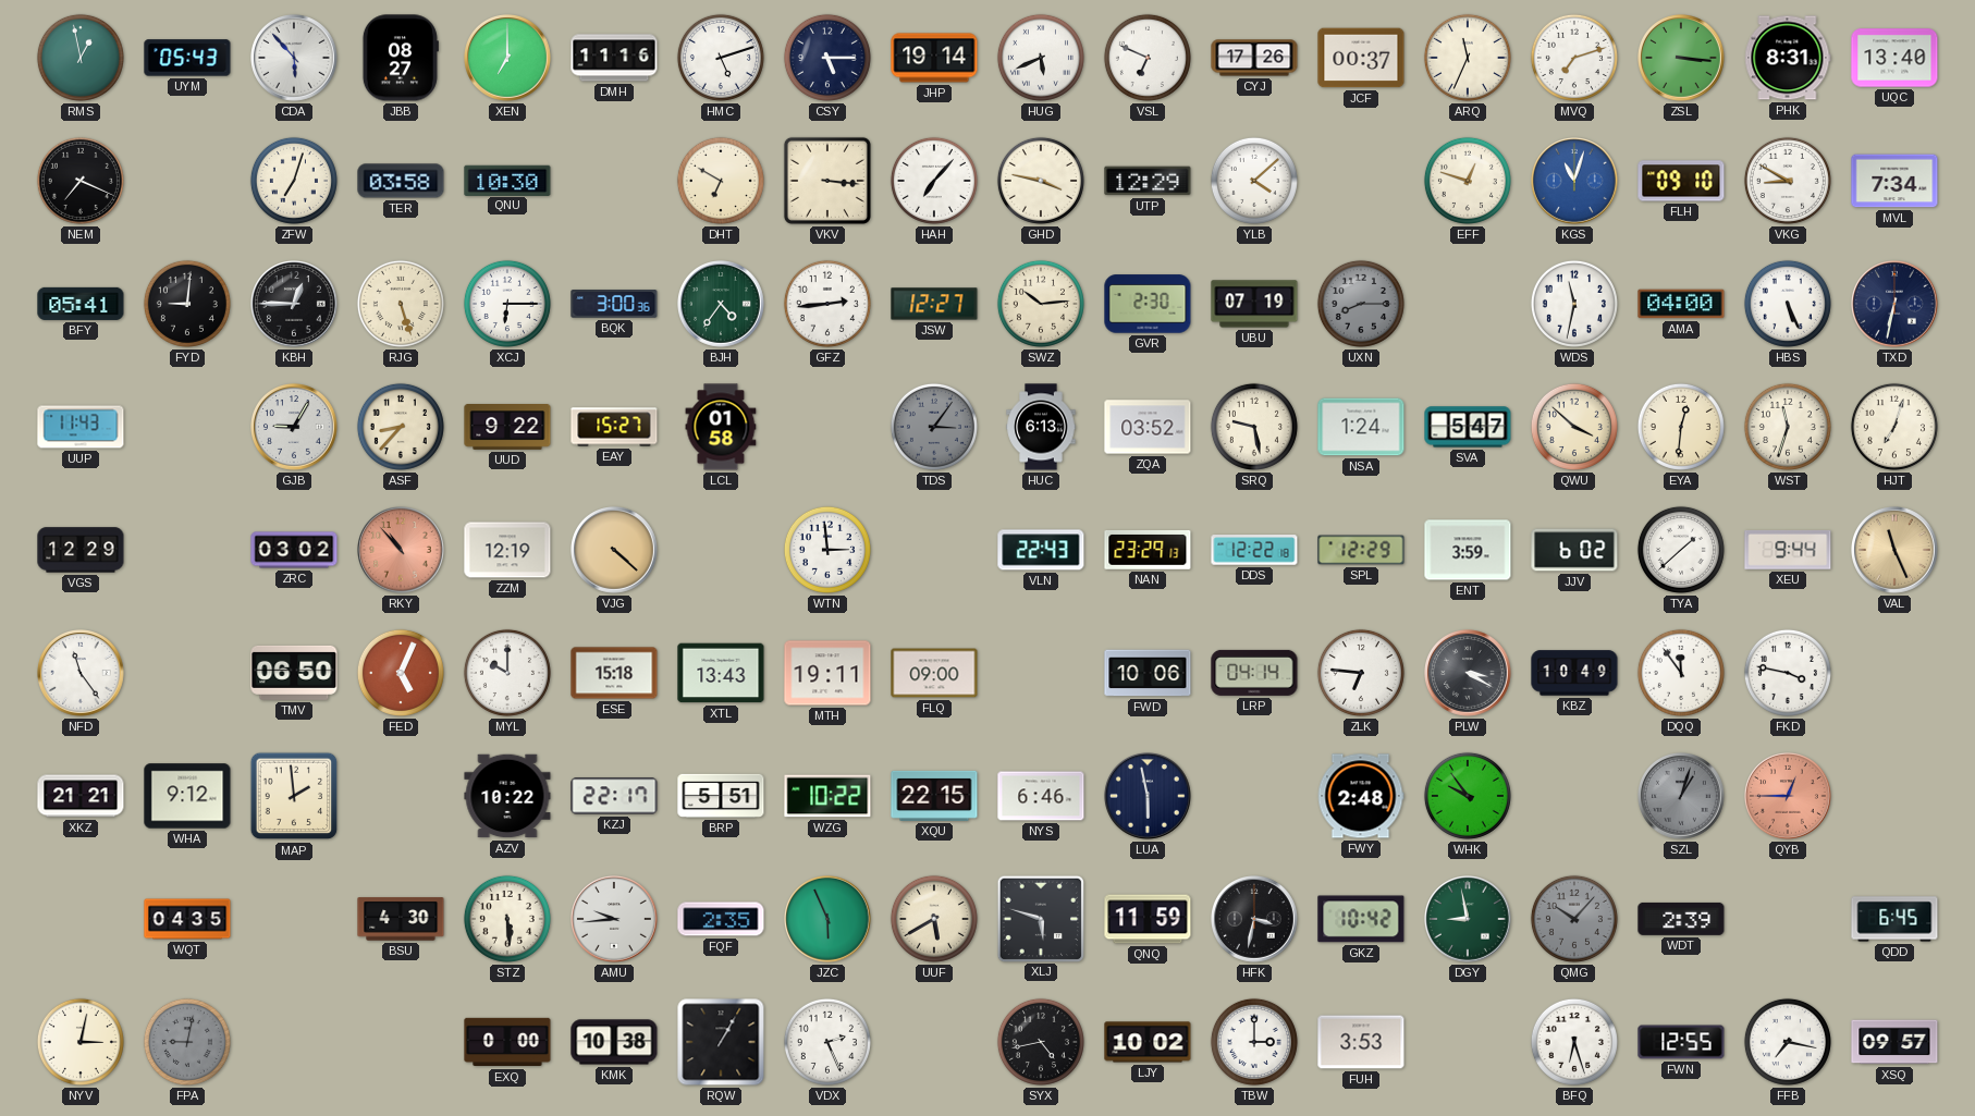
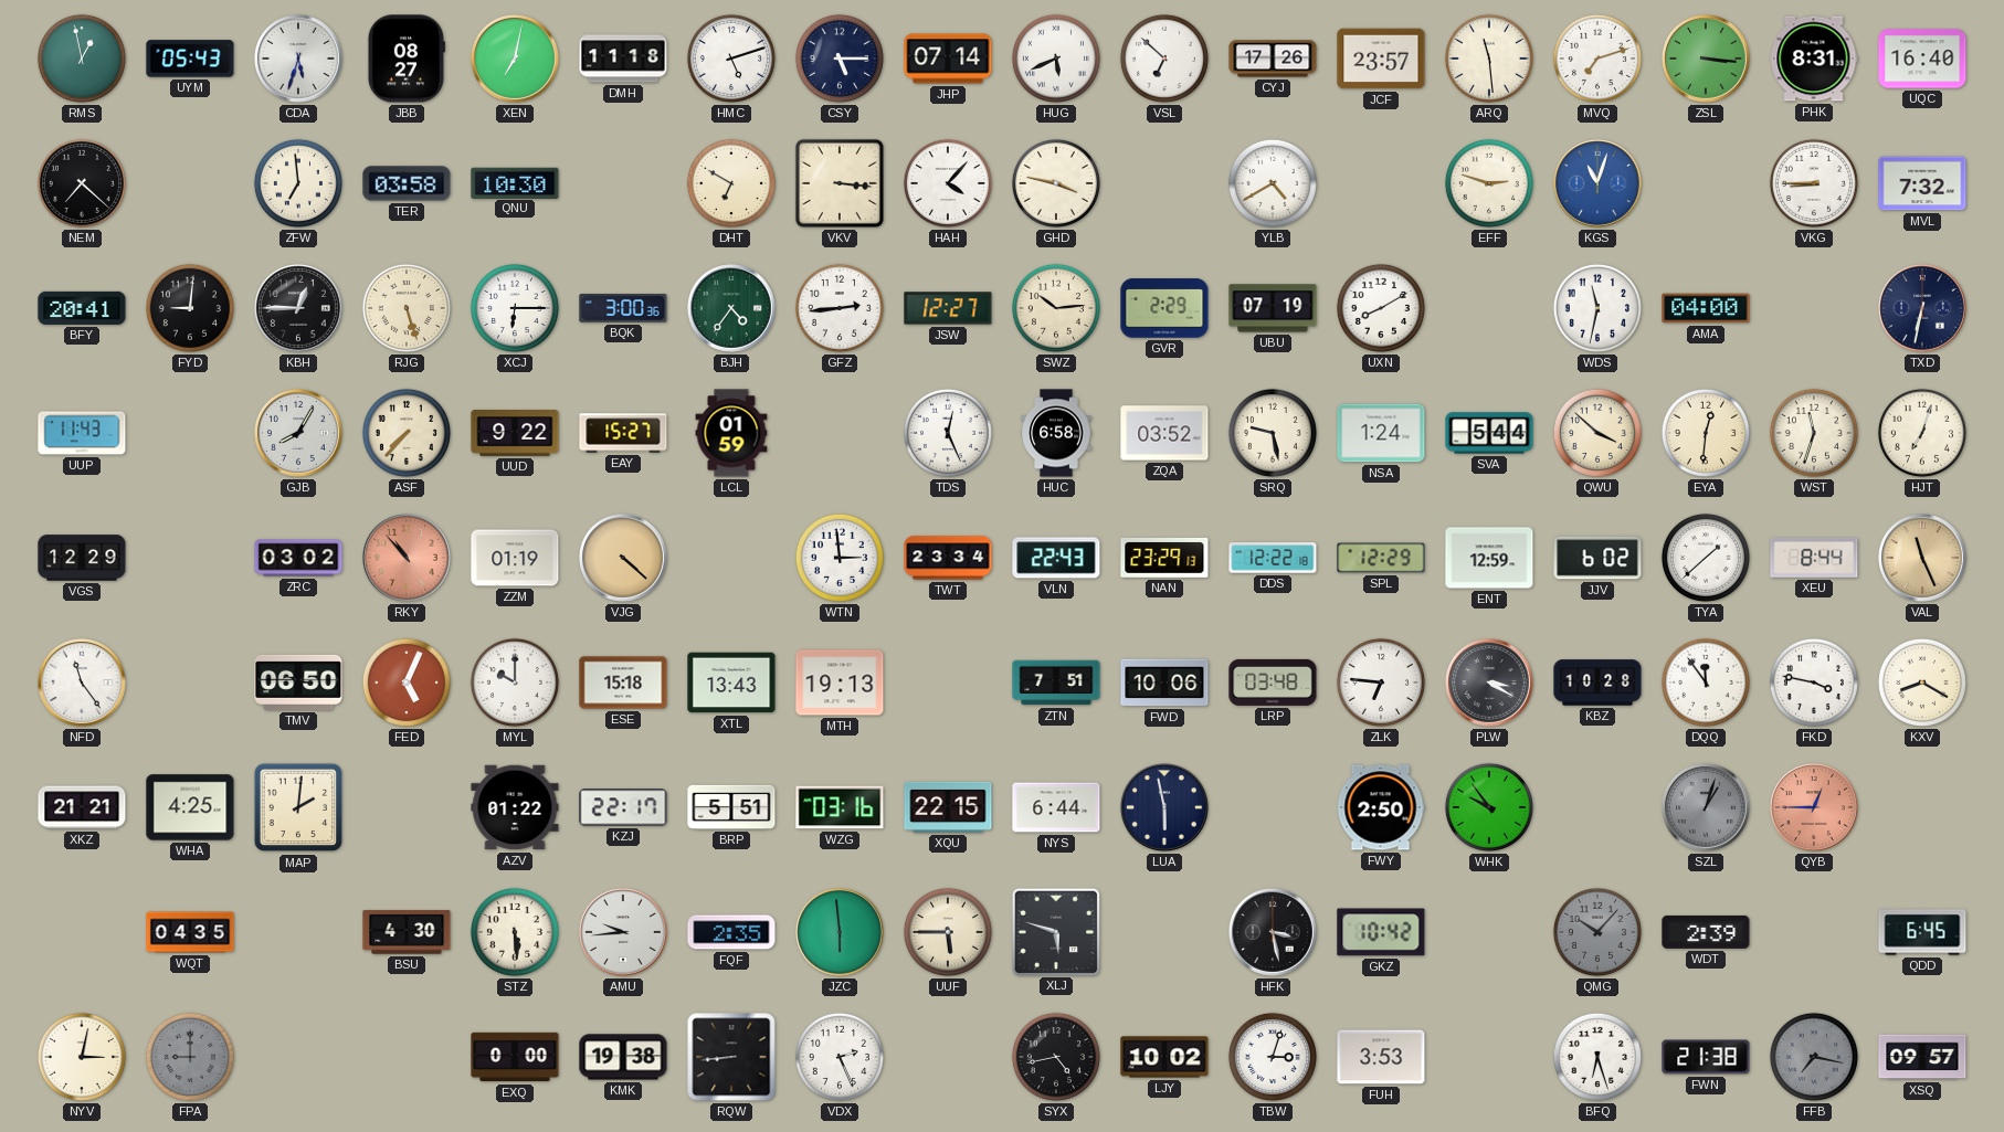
CDA: 5:53 -> 5:33
XEN: 7:00 -> 7:02
DMH: 11:16 -> 11:18
JHP: 19:14 -> 07:14
VSL: 6:49 -> 6:52
JCF: 00:37 -> 23:57
ARQ: 11:34 -> 11:29
UQC: 13:40 -> 16:40
NEM: 7:19 -> 7:22
ZFW: 7:03 -> 6:59
HAH: 7:07 -> 4:07
UTP: 12:29 -> none
YLB: 4:08 -> 4:40
EFF: 12:48 -> 2:48
FLH: 09:10 -> none
VKG: 8:50 -> 8:45
MVL: 7:34 -> 7:32
BFY: 05:41 -> 20:41
GVR: 2:30 -> 2:29
UXN: 8:15 -> 8:10
UXN dial: grey -> white
HBS: 5:26 -> none
GJB: 9:05 -> 8:05
ASF: 8:37 -> 7:37
LCL: 01:58 -> 01:59
TDS: 3:06 -> 12:26
TDS dial: grey -> white
HUC: 6:13 -> 6:58
SVA: 5:47 -> 5:44
ZZM: 12:19 -> 01:19
TWT: none -> 23:34
ENT: 3:59 -> 12:59
XEU: 9:44 -> 8:44
MTH: 19:11 -> 19:13
FLQ: 09:00 -> none
ZTN: none -> 7:51
LRP: 04:14 -> 03:48
KBZ: 10:49 -> 10:28
KXV: none -> 8:20
WHA: 9:12 -> 4:25
MAP: 1:59 -> 2:01
AZV: 10:22 -> 01:22
WZG: 10:22 -> 03:16
NYS: 6:46 -> 6:44
FWY: 2:48 -> 2:50
JZC: 5:56 -> 5:59
UUF: 5:40 -> 5:45
QNQ: 11:59 -> none
HFK: 3:32 -> 3:28
DGY: 8:58 -> none
FPA: 9:02 -> 9:00
KMK: 10:38 -> 19:38
RQW: 1:05 -> 8:44
TBW: 3:00 -> 3:03
FWN: 12:55 -> 21:38
FFB dial: white -> grey
